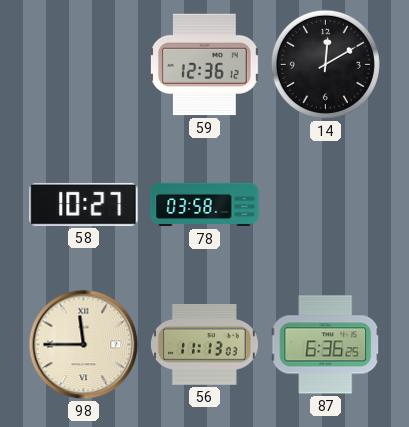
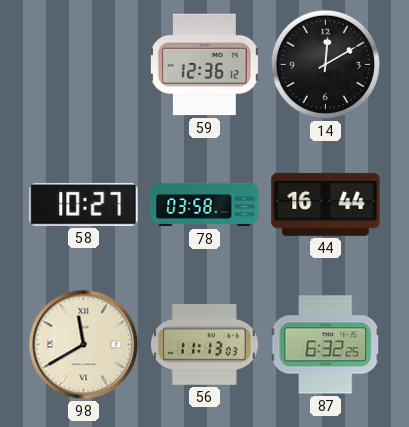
44: none -> 16:44
98: 11:45 -> 11:40
87: 6:36 -> 6:32
